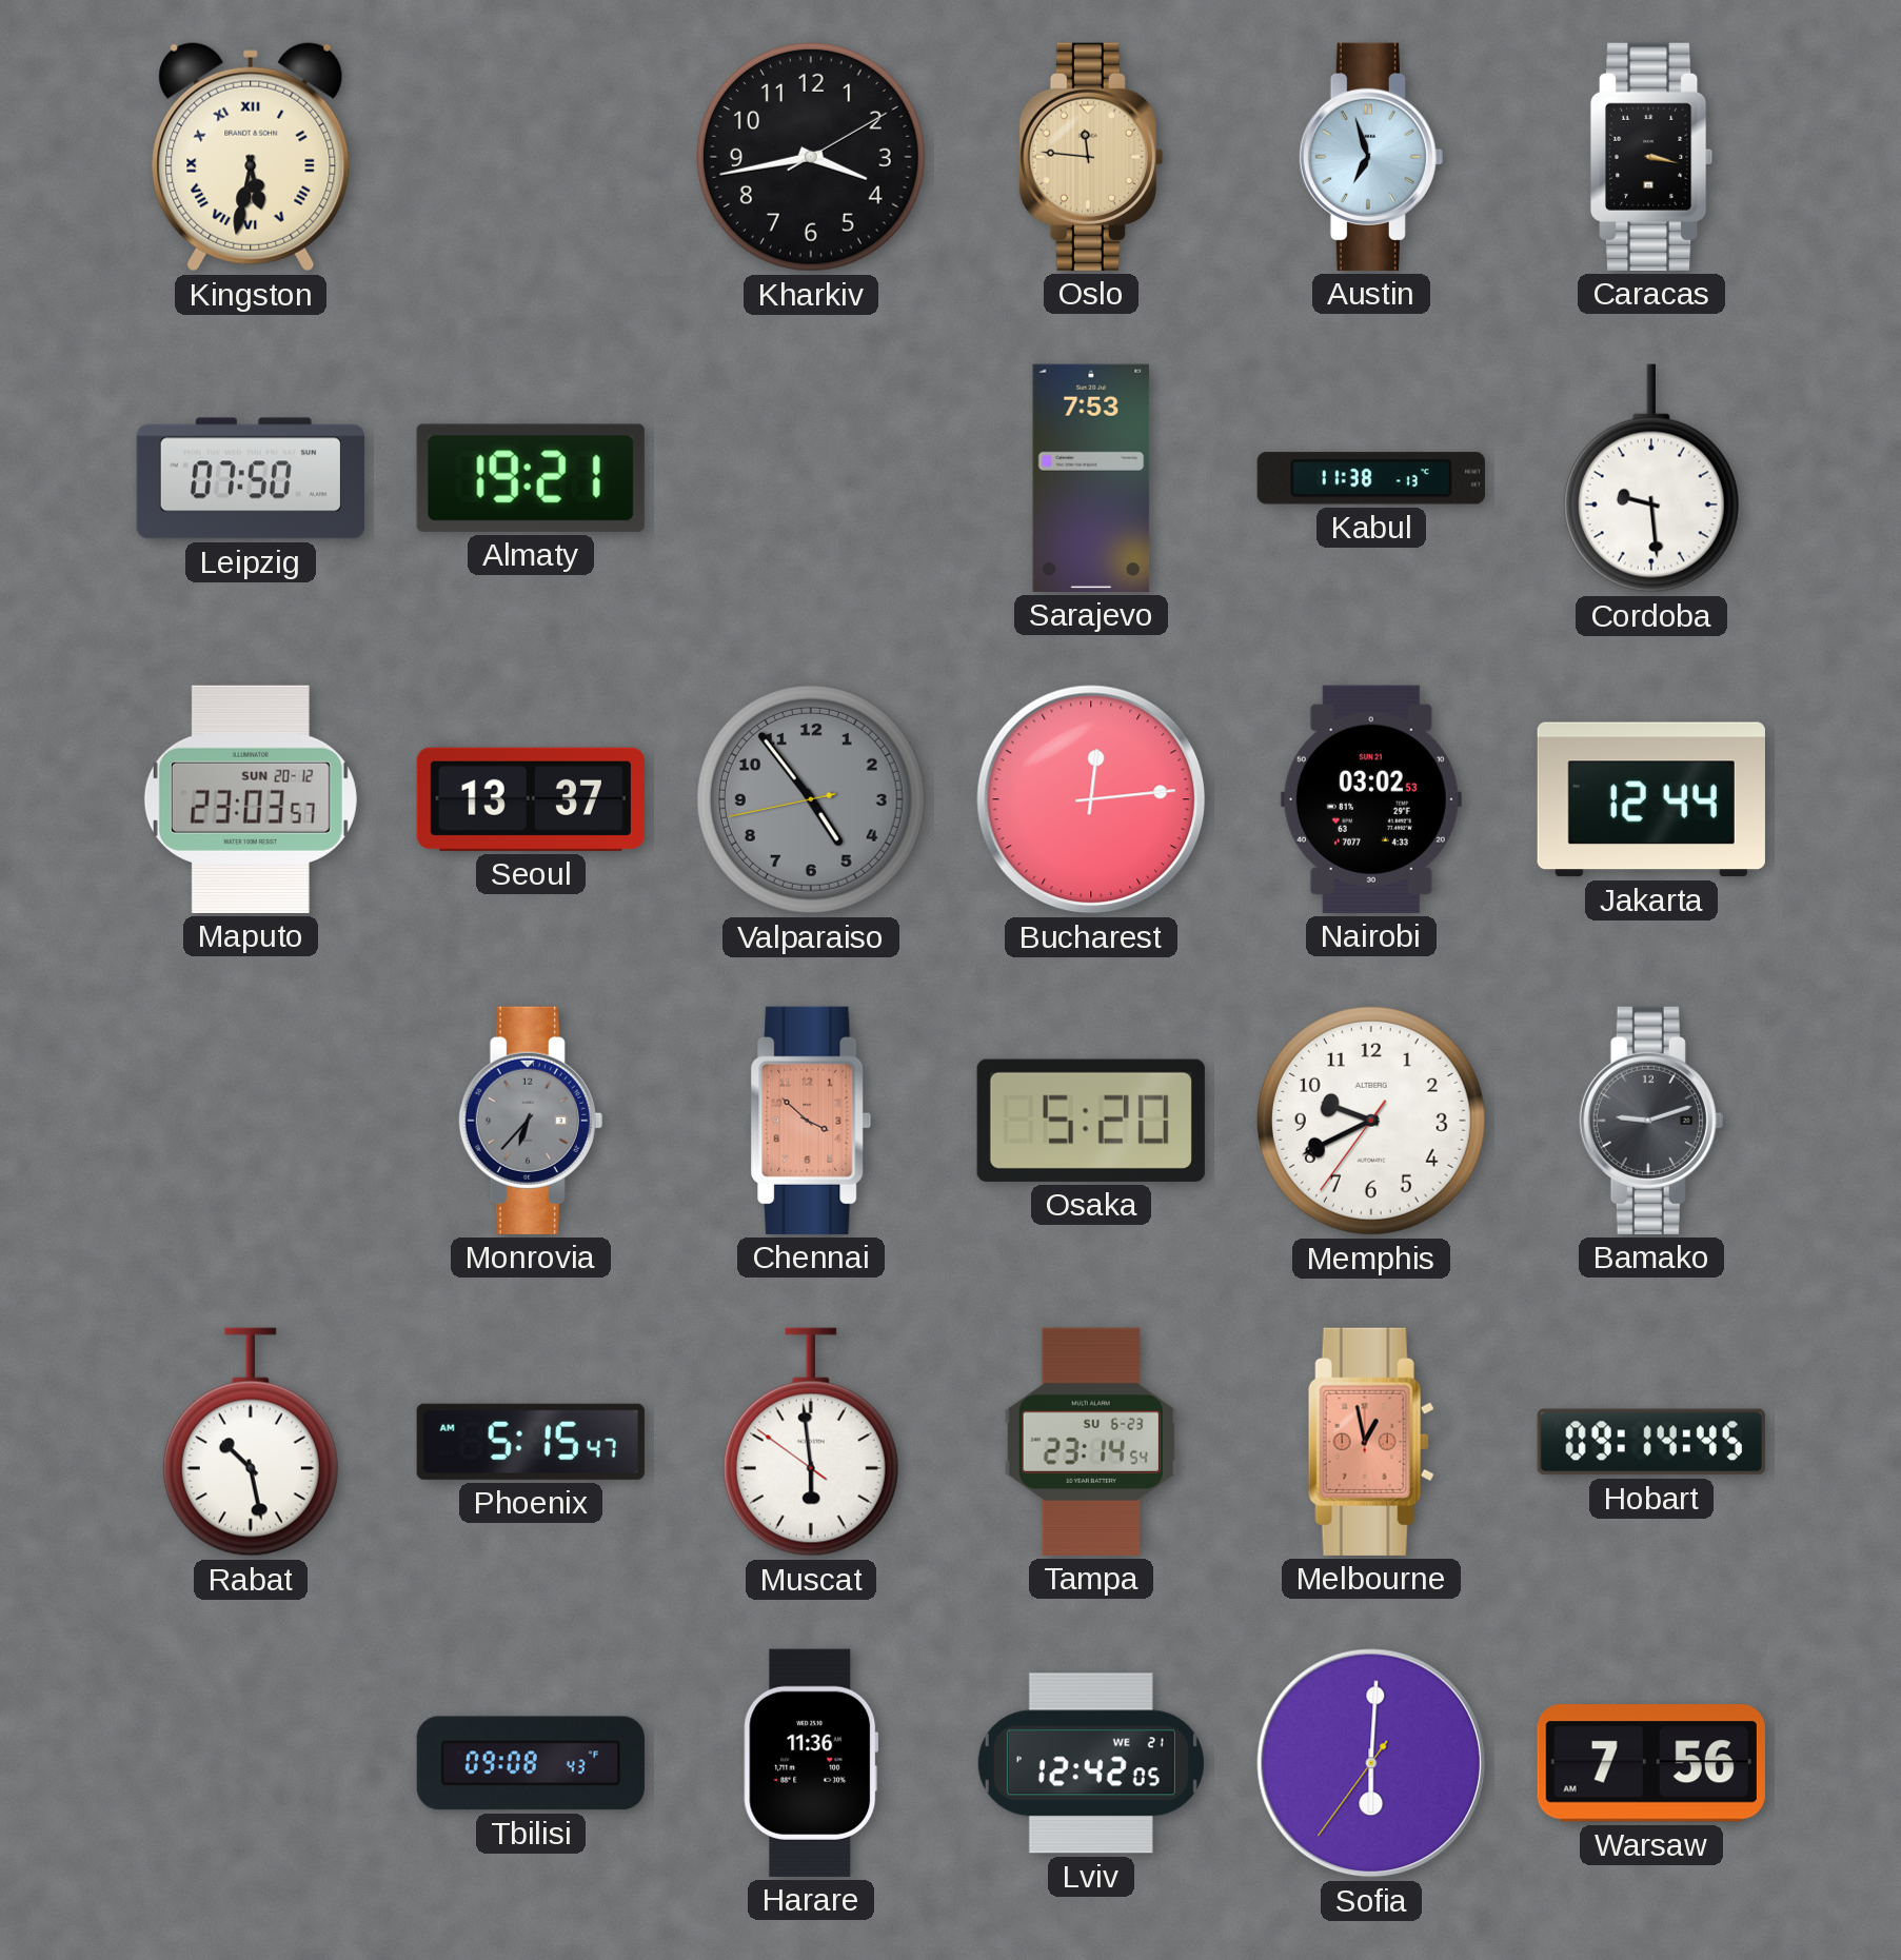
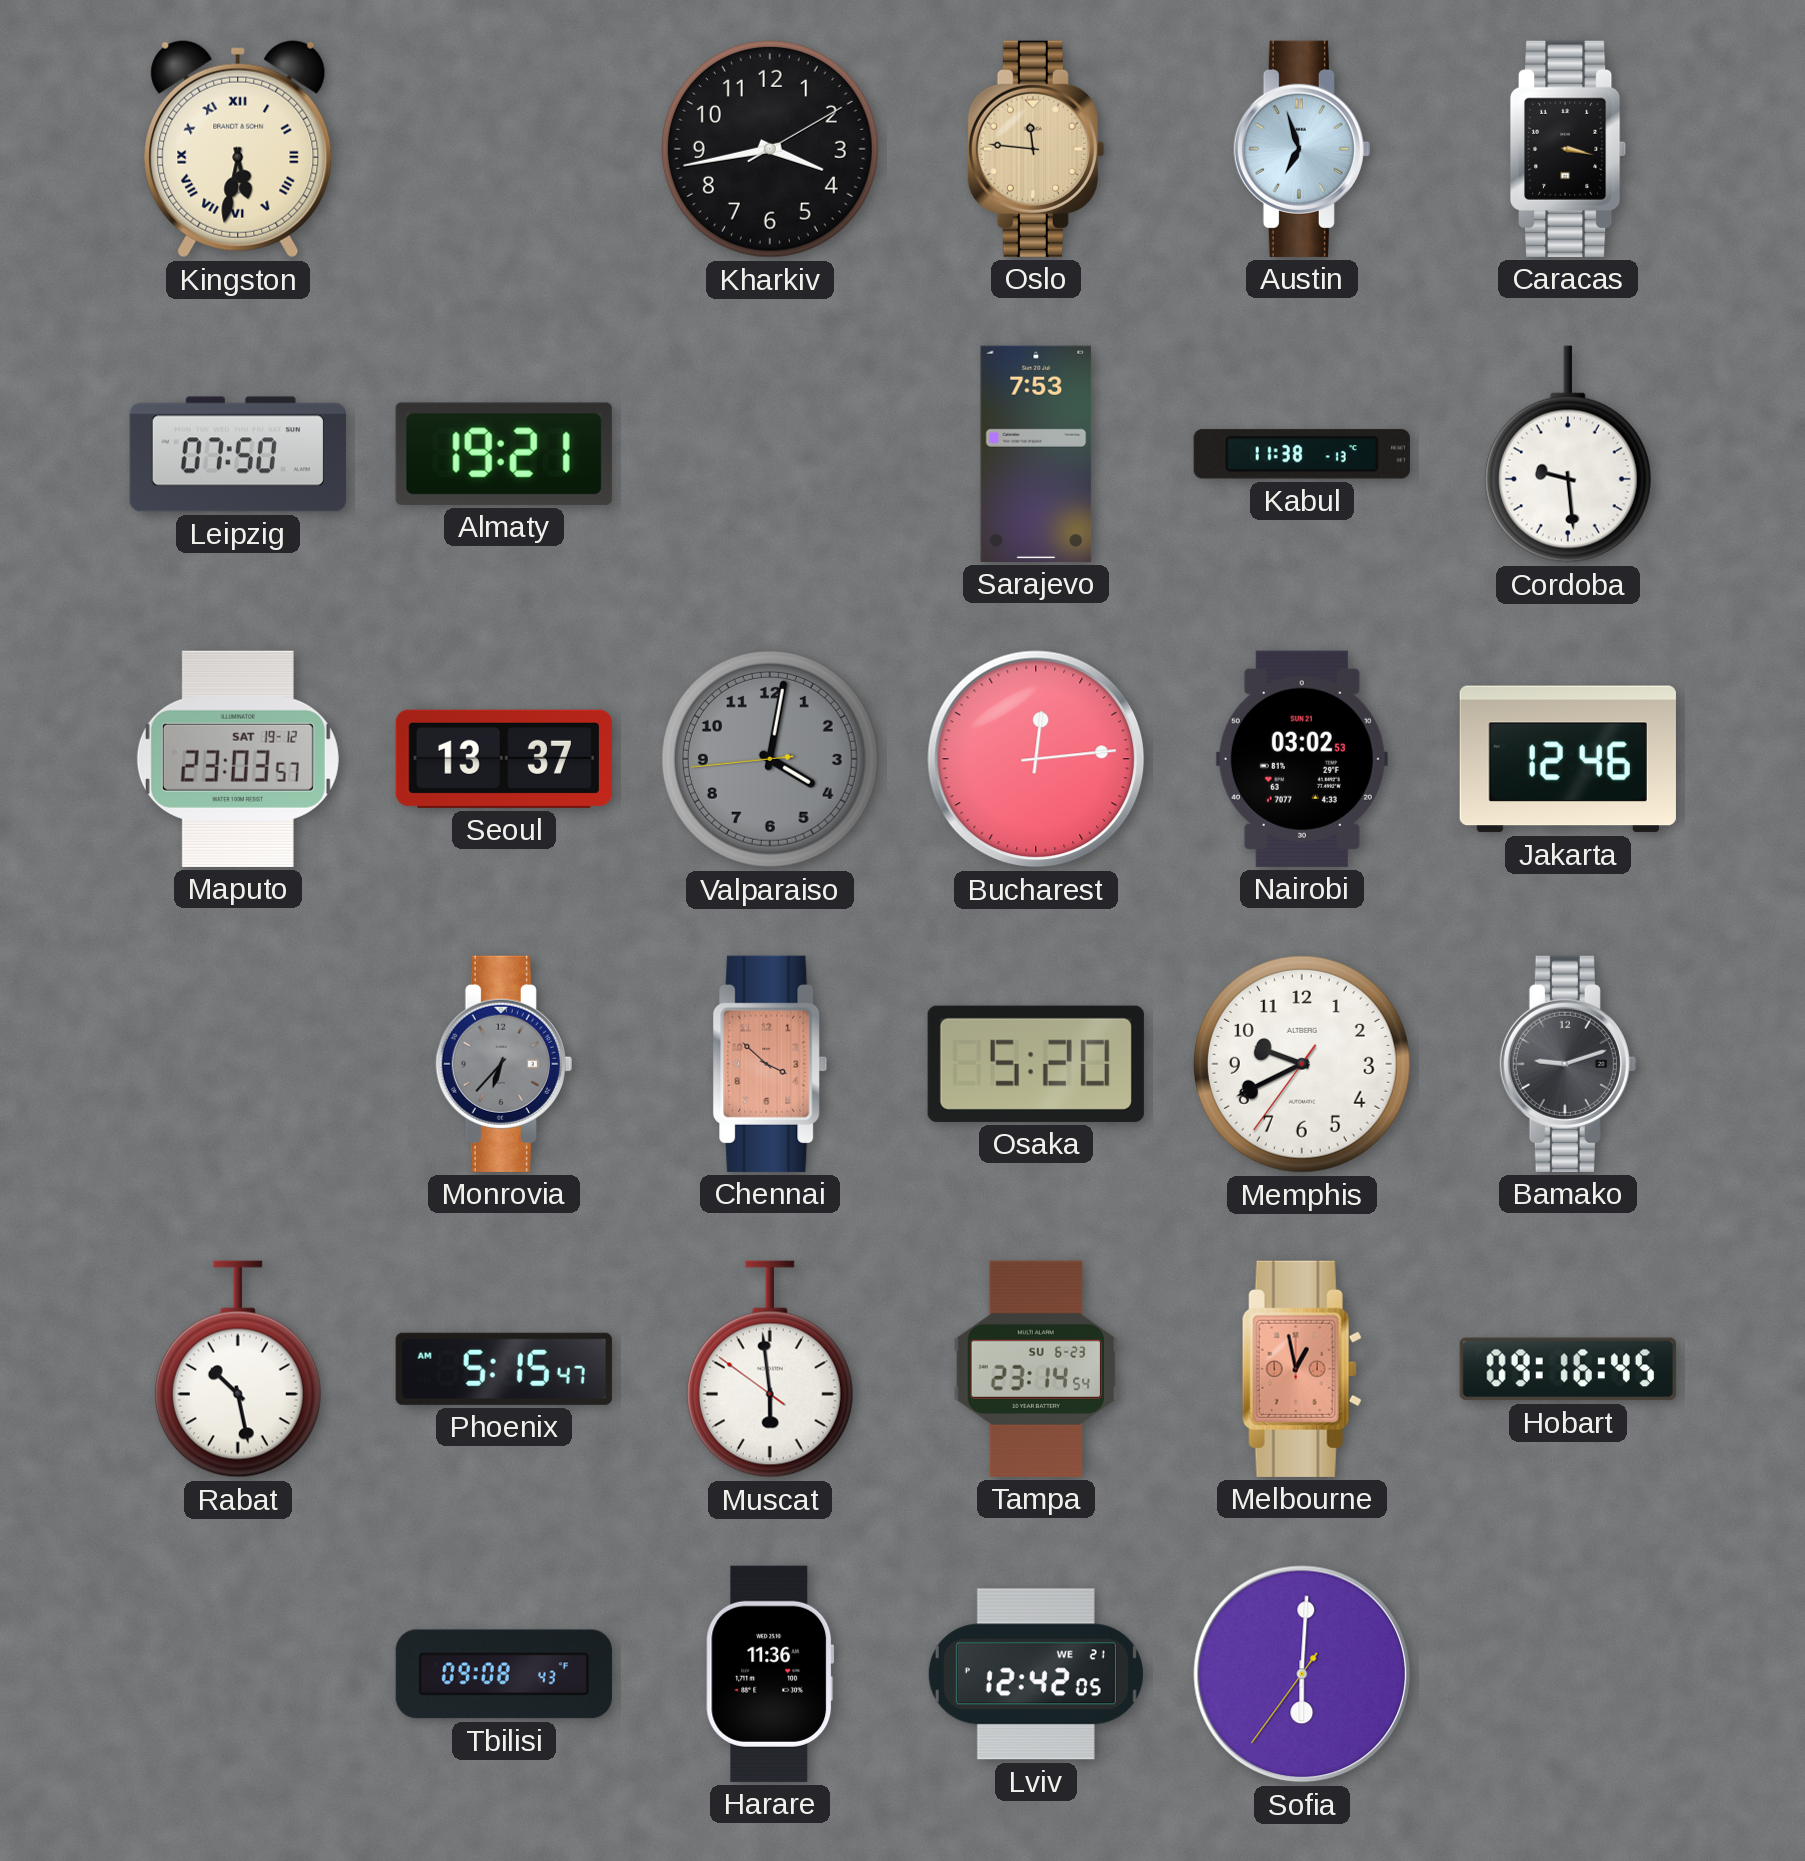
Maputo date: SUN 20-12 -> SAT 19-12
Valparaiso: 4:53 -> 4:01
Jakarta: 12:44 -> 12:46
Hobart: 09:14 -> 09:16
Warsaw: 7:56 -> none
